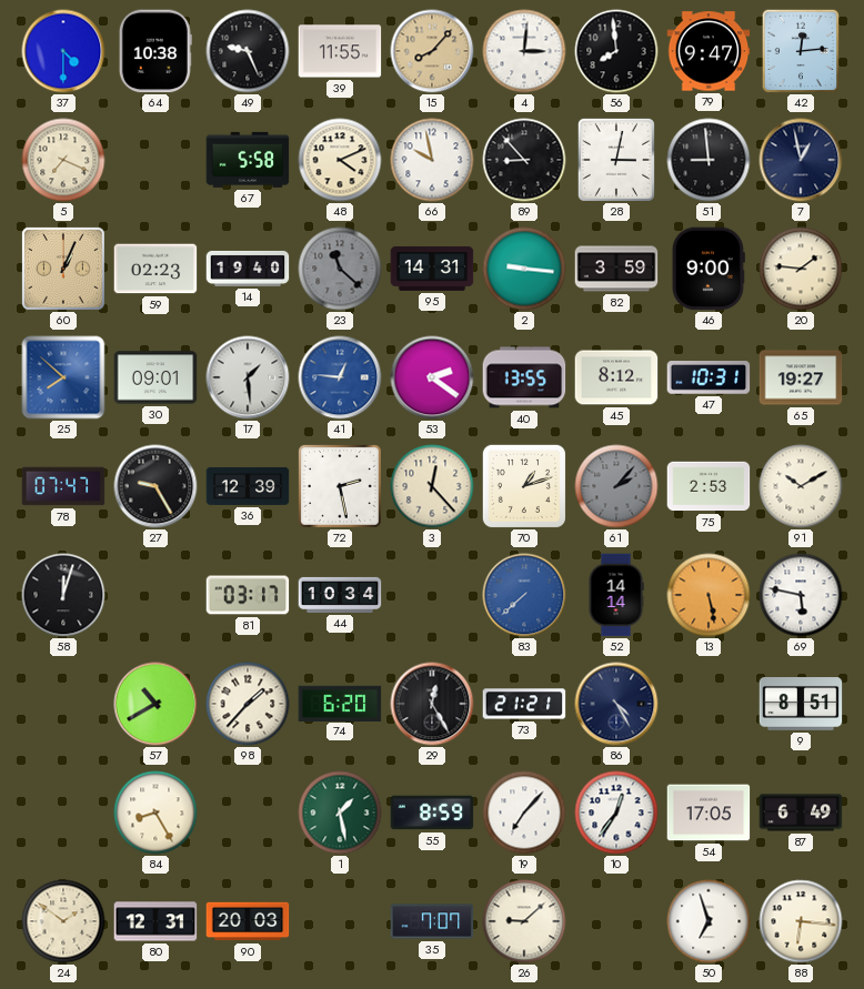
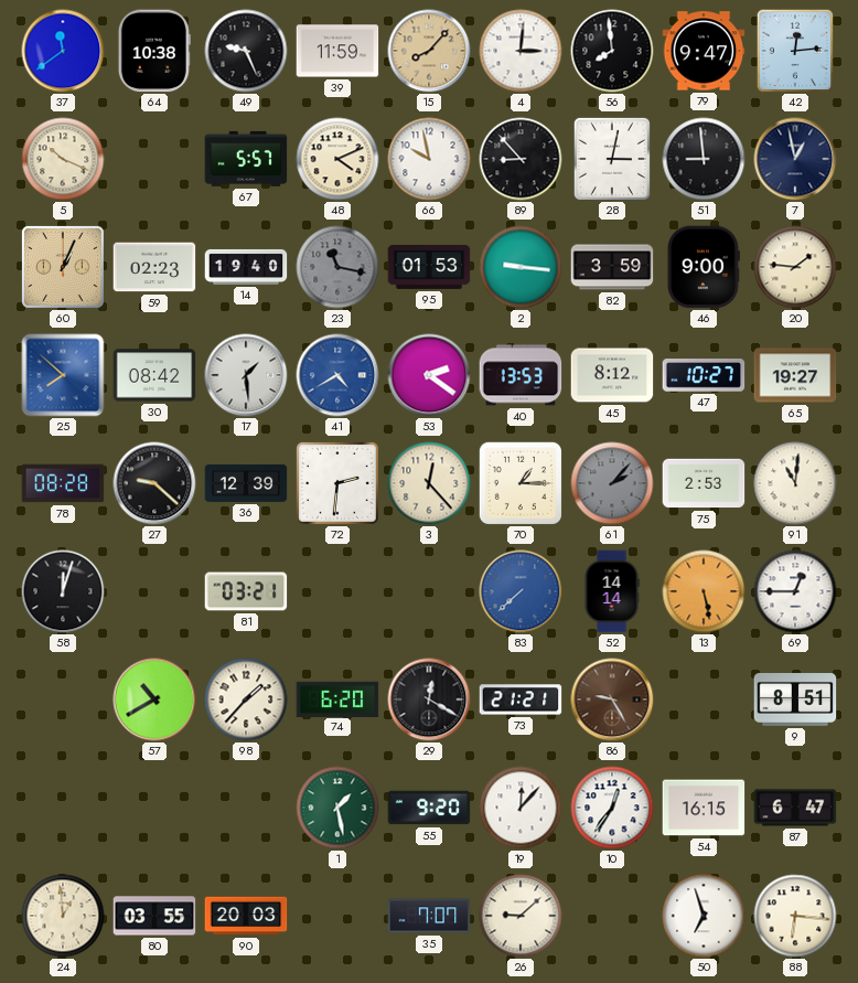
37: 4:30 -> 11:39
39: 11:55 -> 11:59
5: 7:19 -> 10:19
67: 5:58 -> 5:57
23: 11:22 -> 11:17
95: 14:31 -> 01:53
30: 09:01 -> 08:42
41: 12:46 -> 4:40
40: 13:55 -> 13:53
47: 10:31 -> 10:27
78: 07:47 -> 08:28
27: 9:25 -> 9:22
72: 2:28 -> 2:31
70: 1:12 -> 1:15
91: 10:10 -> 11:01
81: 03:17 -> 03:21
44: 10:34 -> none
69: 5:47 -> 12:45
29: 12:25 -> 12:20
86: 4:25 -> 9:25
86 dial: navy -> brown
84: 8:25 -> none
55: 8:59 -> 9:20
19: 7:07 -> 12:07
54: 17:05 -> 16:15
87: 6:49 -> 6:47
24: 1:51 -> 12:59
80: 12:31 -> 03:55
